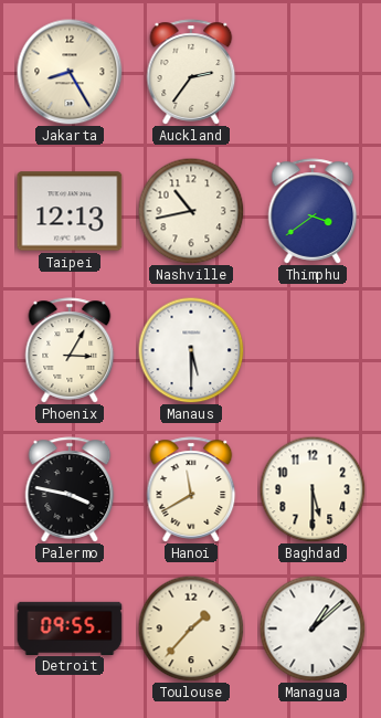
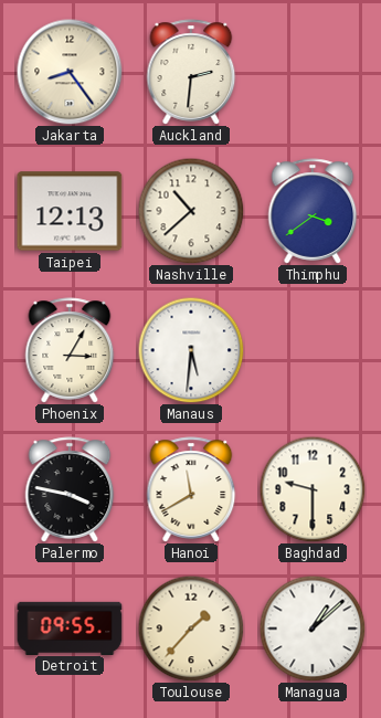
Jakarta: 8:25 -> 8:24
Auckland: 2:36 -> 2:31
Nashville: 10:43 -> 10:38
Manaus: 5:30 -> 5:31
Baghdad: 5:30 -> 9:30
